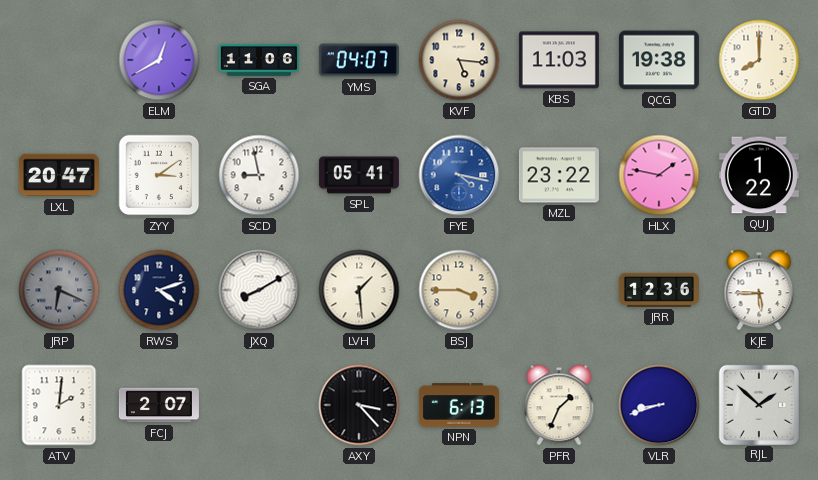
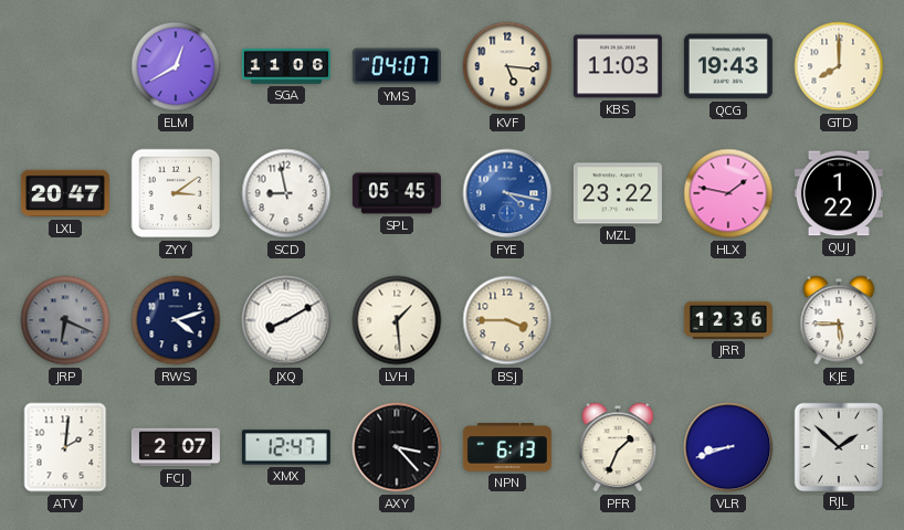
QCG: 19:38 -> 19:43
SPL: 05:41 -> 05:45
XMX: none -> 12:47
